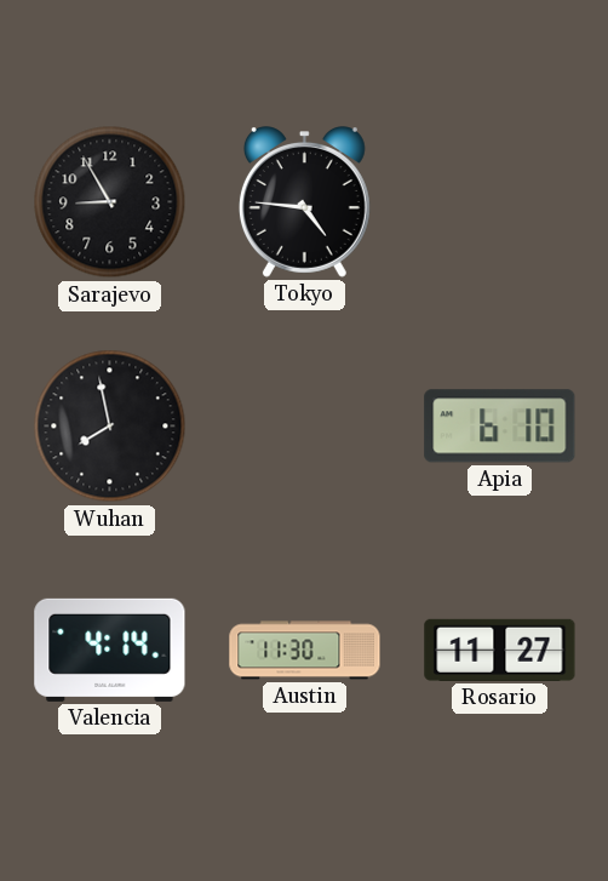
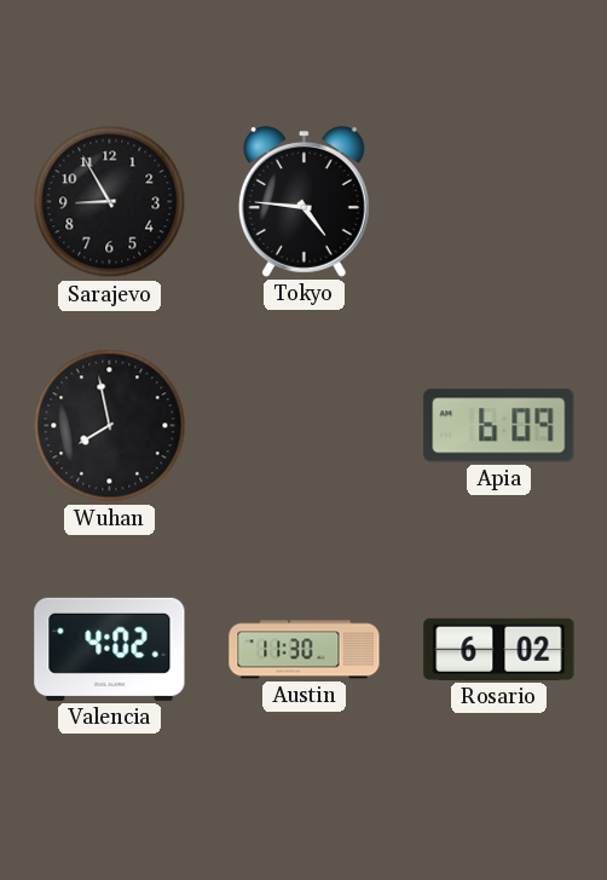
Apia: 6:10 -> 6:09
Valencia: 4:14 -> 4:02
Rosario: 11:27 -> 6:02
